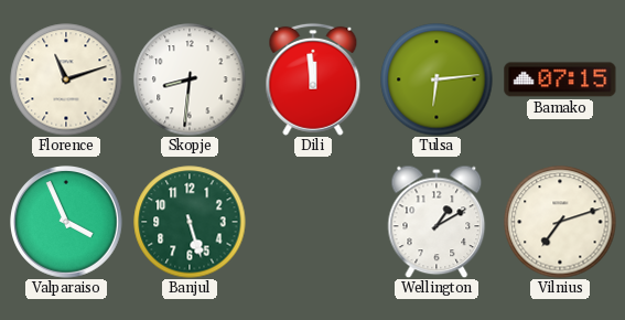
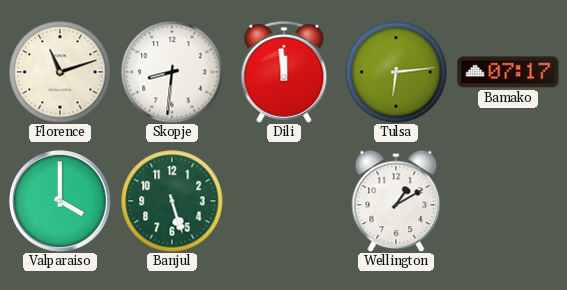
Bamako: 07:15 -> 07:17
Valparaiso: 3:56 -> 4:00
Vilnius: 7:12 -> none
